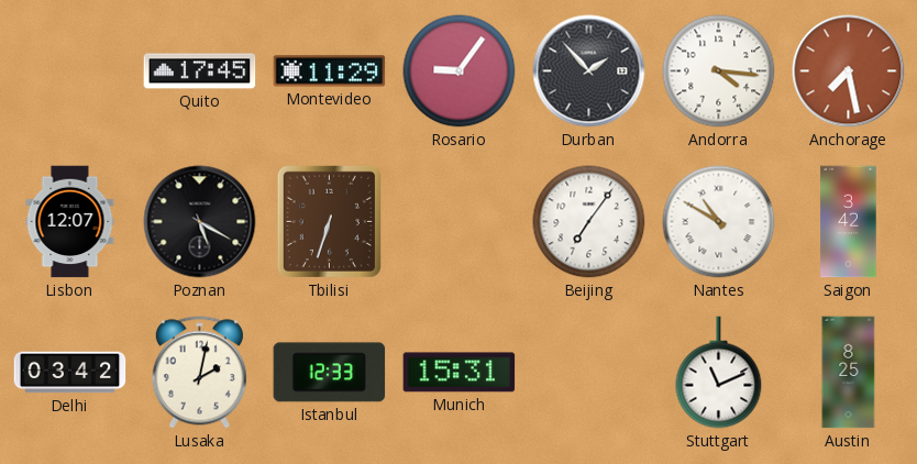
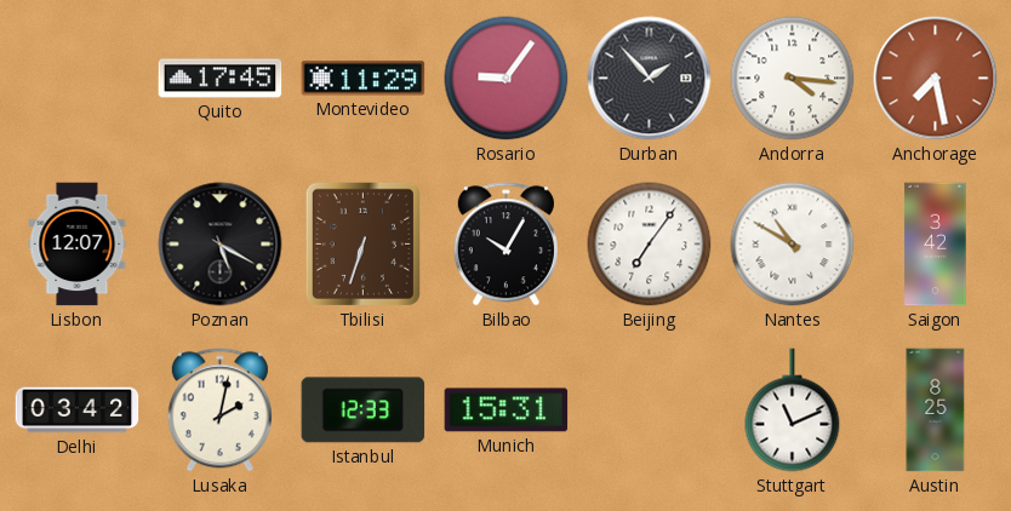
Bilbao: none -> 10:05
